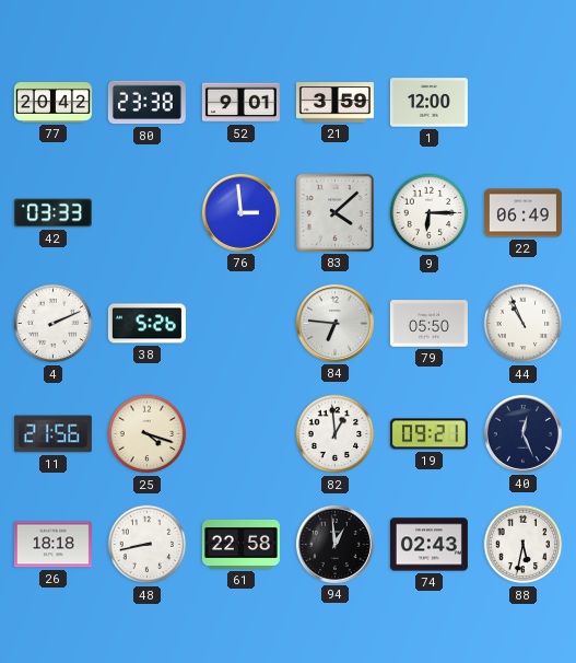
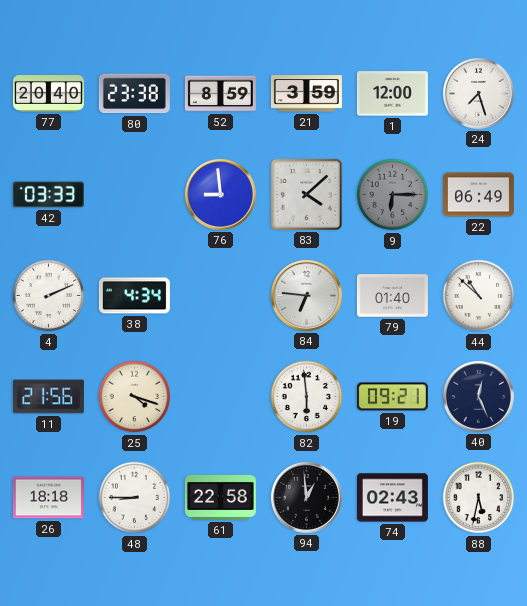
77: 20:42 -> 20:40
52: 9:01 -> 8:59
24: none -> 7:27
76: 2:59 -> 8:59
9 dial: white -> grey
38: 5:26 -> 4:34
79: 05:50 -> 01:40
44: 10:56 -> 10:52
82: 12:59 -> 5:59
48: 8:43 -> 8:45
